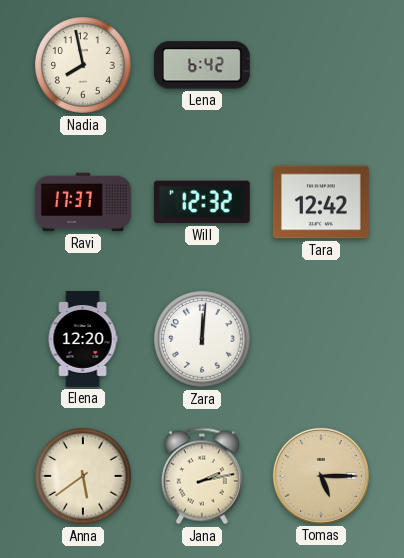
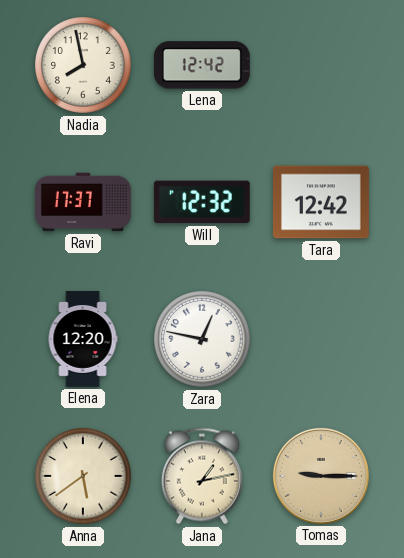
Lena: 6:42 -> 12:42
Zara: 12:01 -> 12:47
Jana: 2:13 -> 1:13
Tomas: 5:15 -> 9:15
